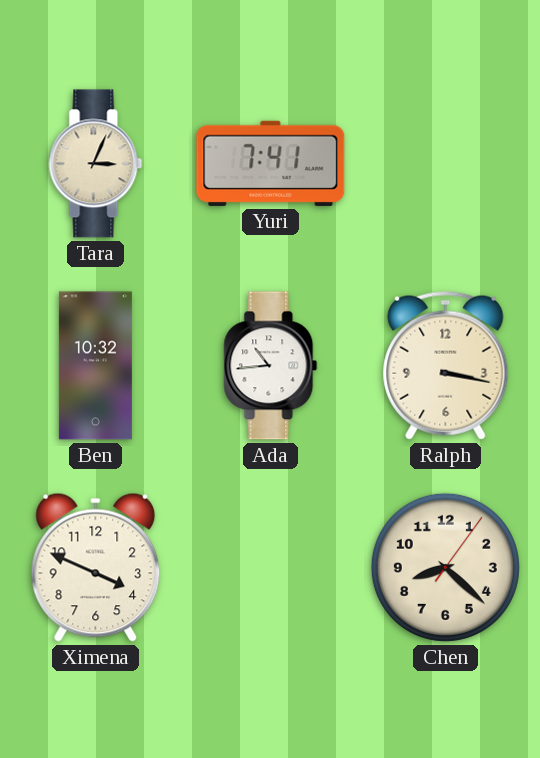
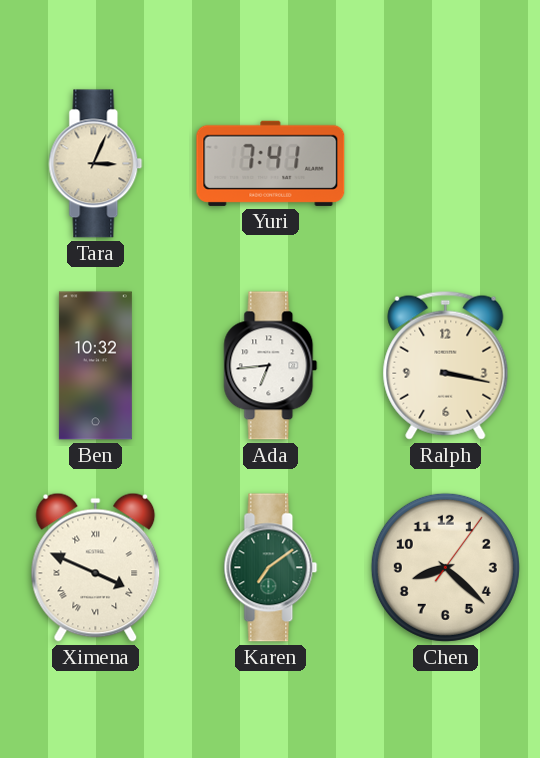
Ada: 10:44 -> 6:44
Ximena numerals: Arabic -> Roman
Karen: none -> 7:09
